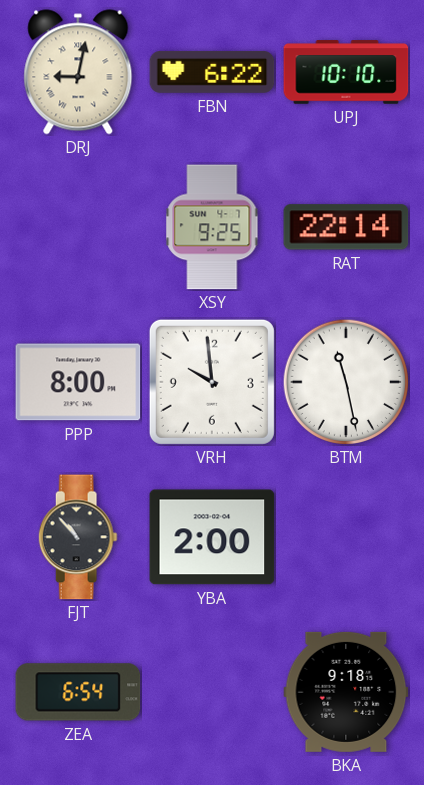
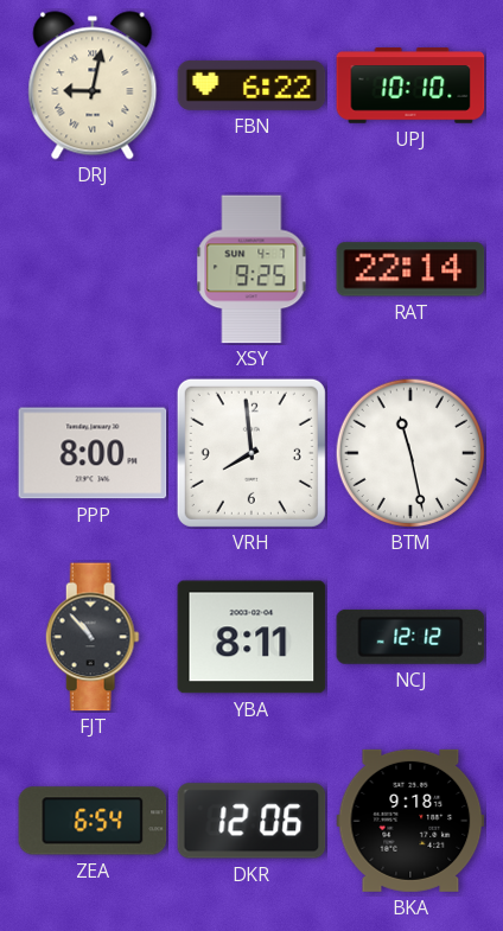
VRH: 9:59 -> 7:59
YBA: 2:00 -> 8:11
NCJ: none -> 12:12
DKR: none -> 12:06
